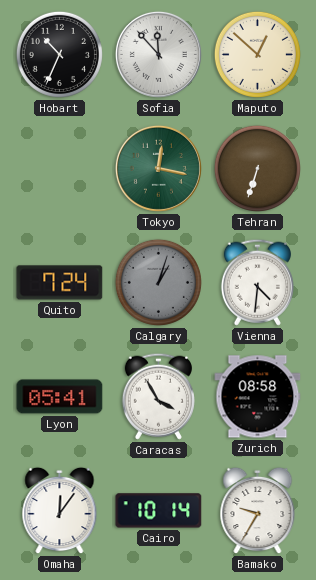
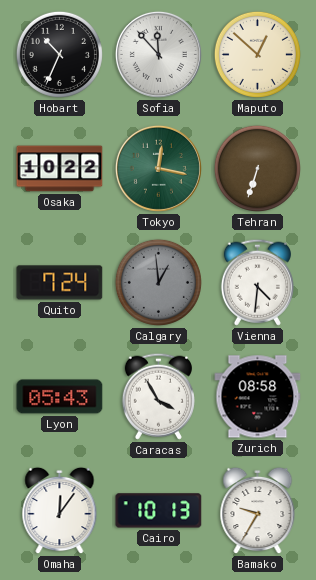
Osaka: none -> 10:22
Calgary: 1:03 -> 12:59
Lyon: 05:41 -> 05:43
Cairo: 10:14 -> 10:13
